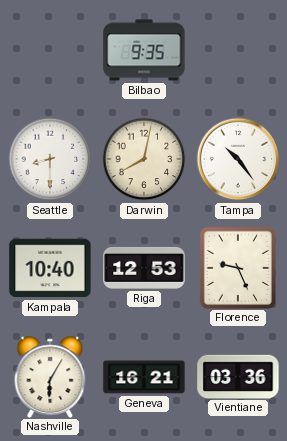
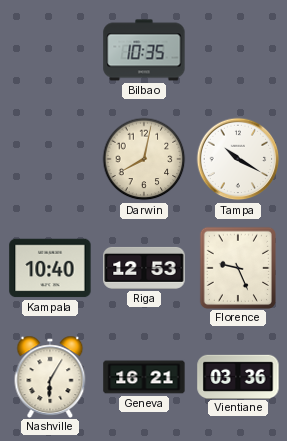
Bilbao: 9:35 -> 10:35
Seattle: 8:30 -> none
Tampa: 10:24 -> 10:20
